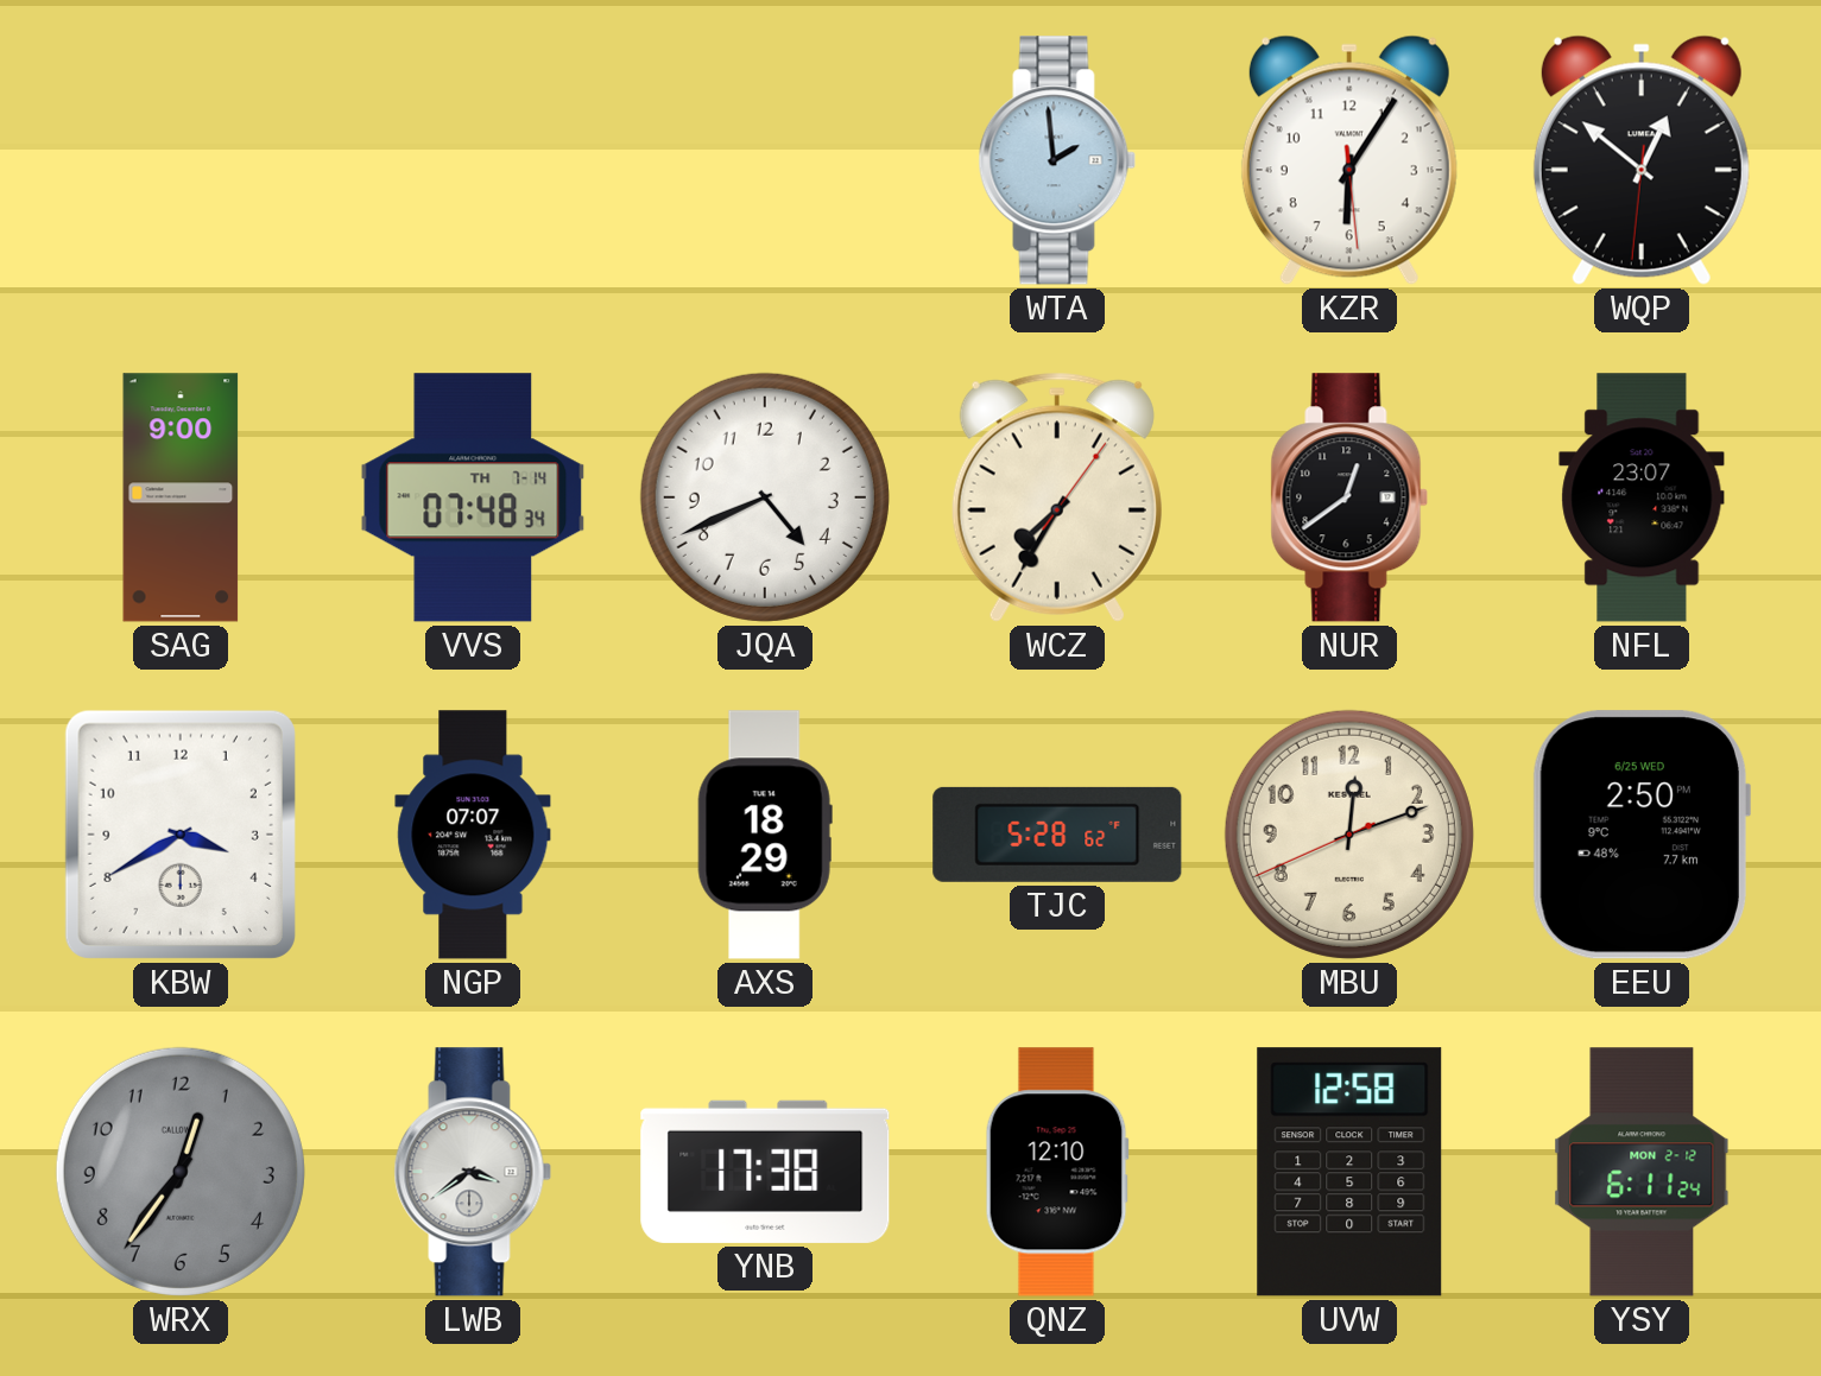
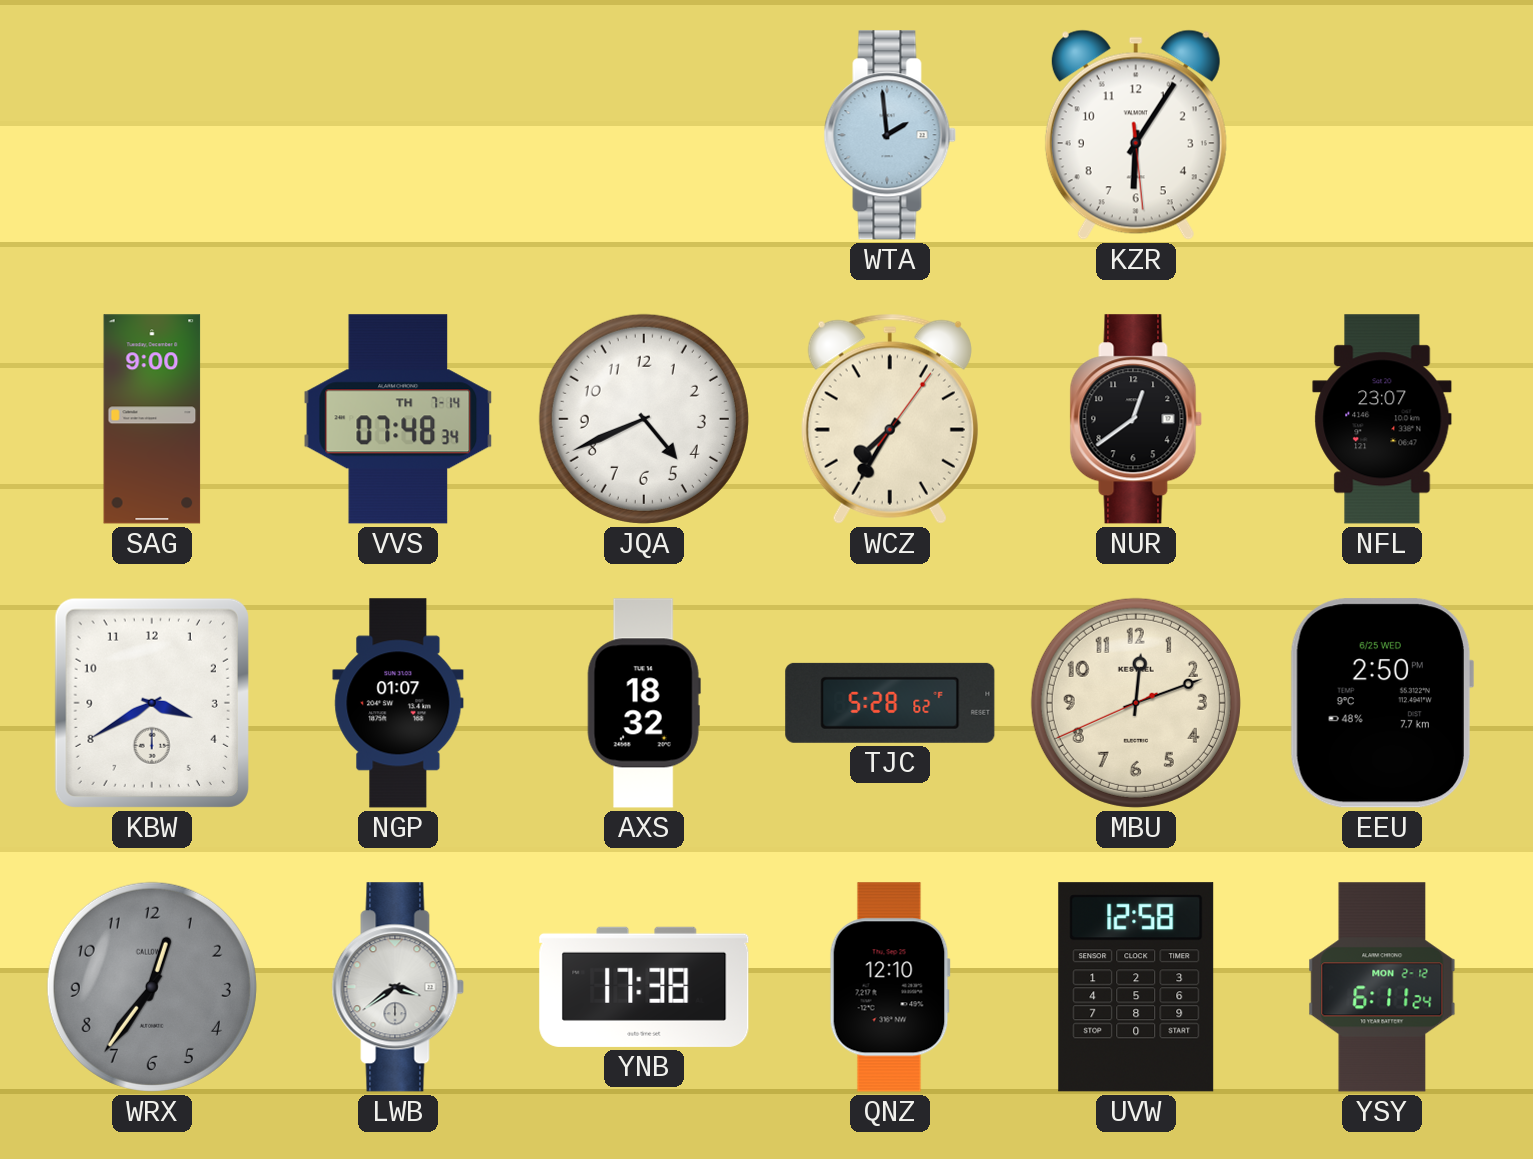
WQP: 12:51 -> none
NGP: 07:07 -> 01:07
AXS: 18:29 -> 18:32
